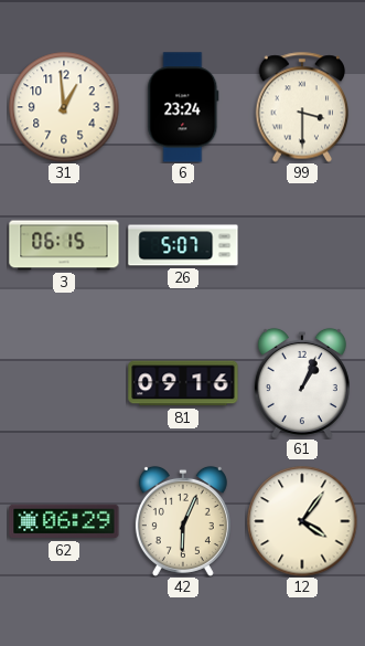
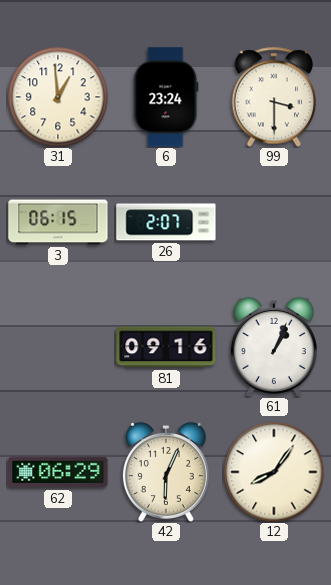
26: 5:07 -> 2:07
12: 4:06 -> 8:06
